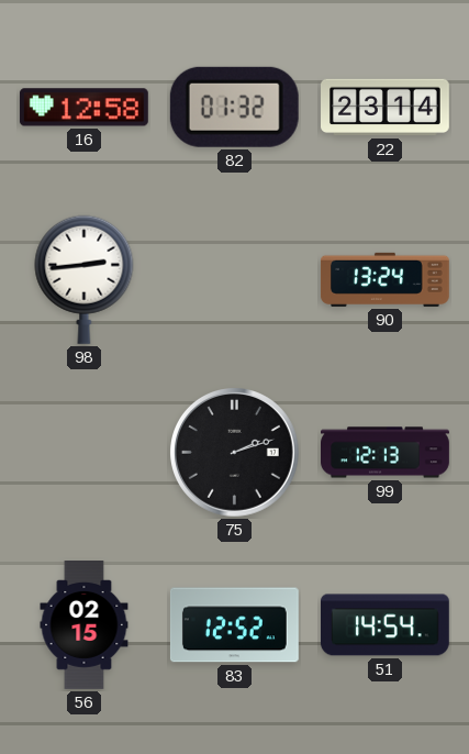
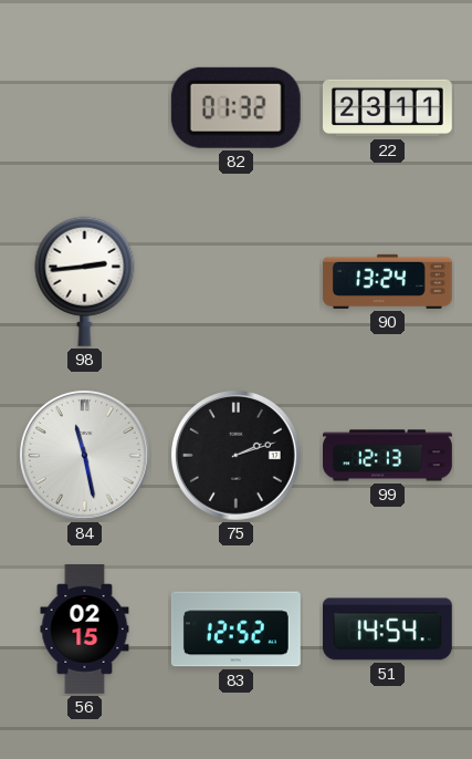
16: 12:58 -> none
22: 23:14 -> 23:11
84: none -> 11:28
